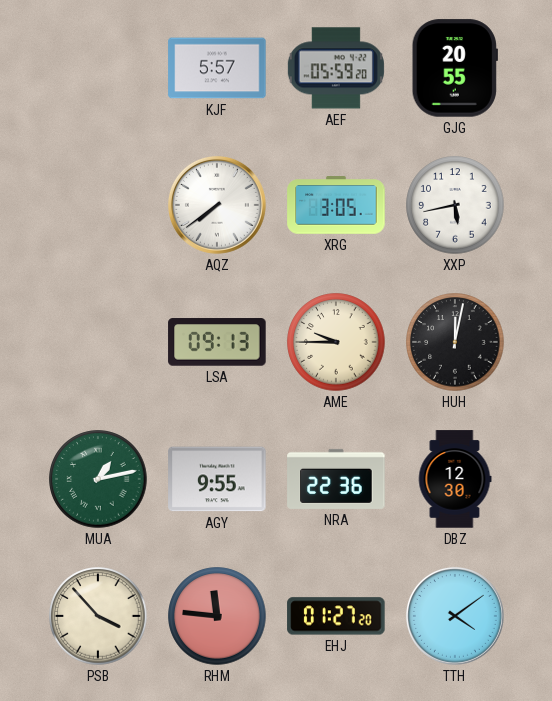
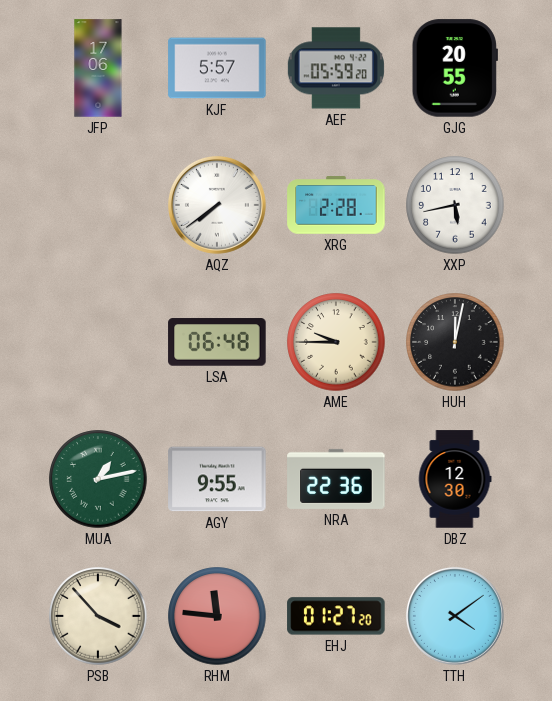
JFP: none -> 17:06
XRG: 3:05 -> 2:28
LSA: 09:13 -> 06:48
